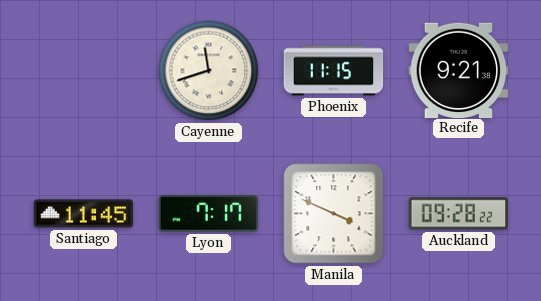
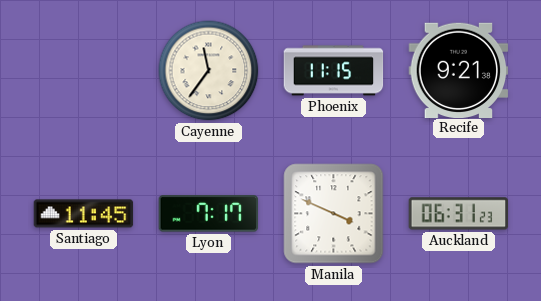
Cayenne: 11:42 -> 11:36
Auckland: 09:28 -> 06:31
